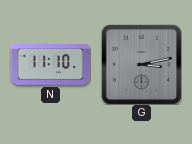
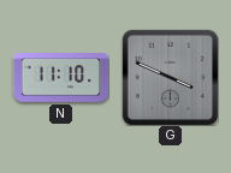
G: 3:13 -> 3:49
